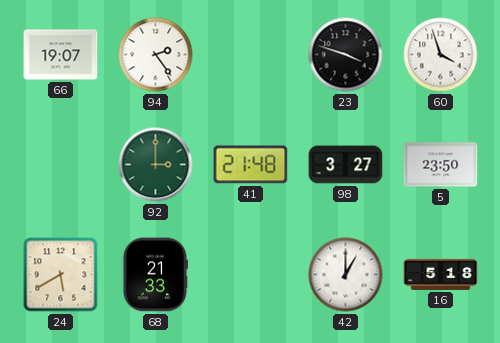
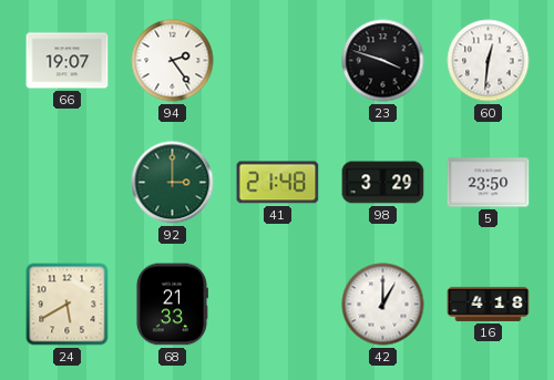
60: 3:57 -> 12:31
98: 3:27 -> 3:29
16: 5:18 -> 4:18
